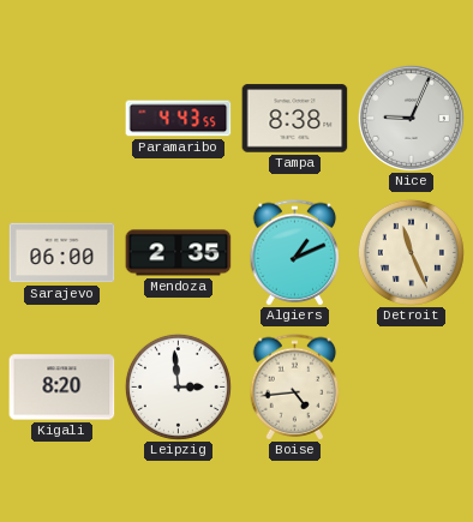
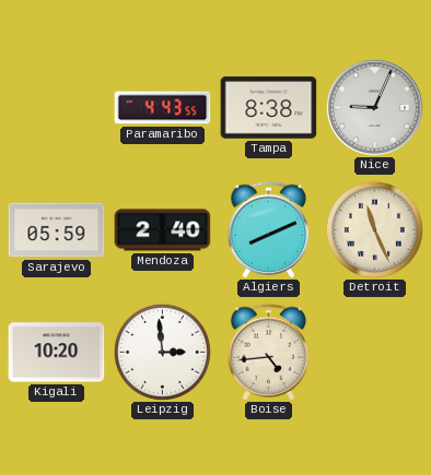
Sarajevo: 06:00 -> 05:59
Mendoza: 2:35 -> 2:40
Algiers: 1:11 -> 8:11
Kigali: 8:20 -> 10:20
